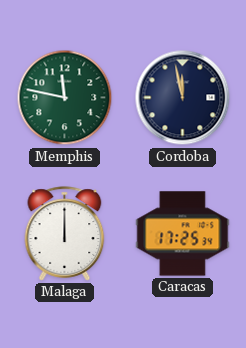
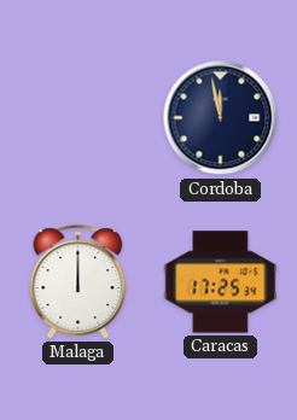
Memphis: 11:47 -> none
